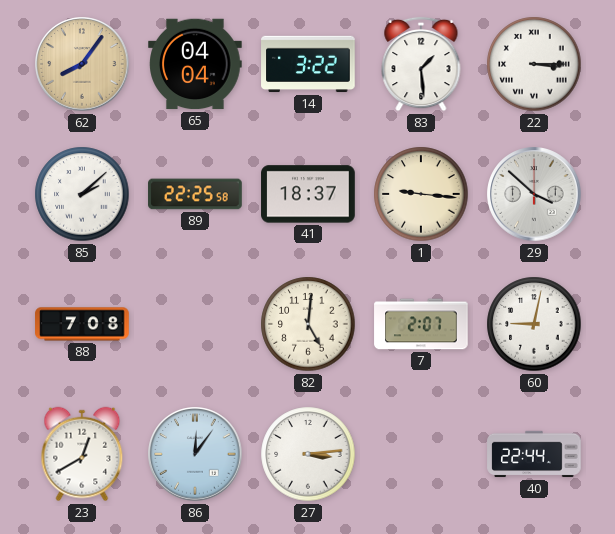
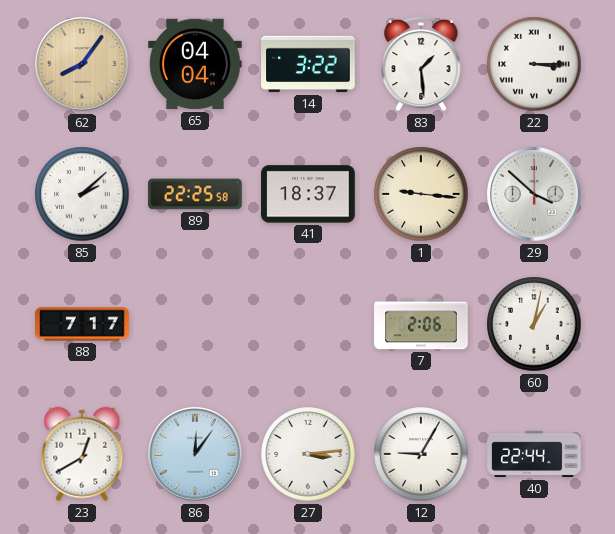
88: 7:08 -> 7:17
82: 5:01 -> none
7: 2:07 -> 2:06
60: 9:02 -> 1:02
12: none -> 9:05
